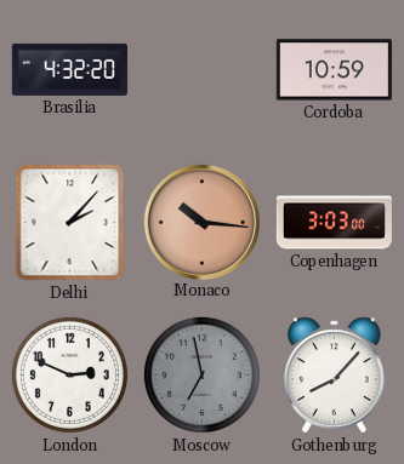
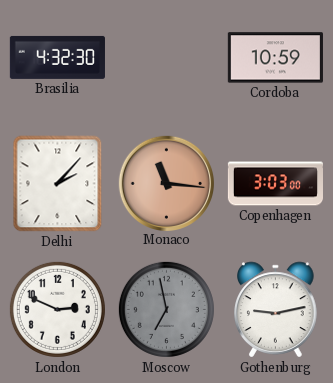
Brasilia: 4:32:20 -> 4:32:30
Monaco: 10:16 -> 11:16
Gothenburg: 8:07 -> 9:13
